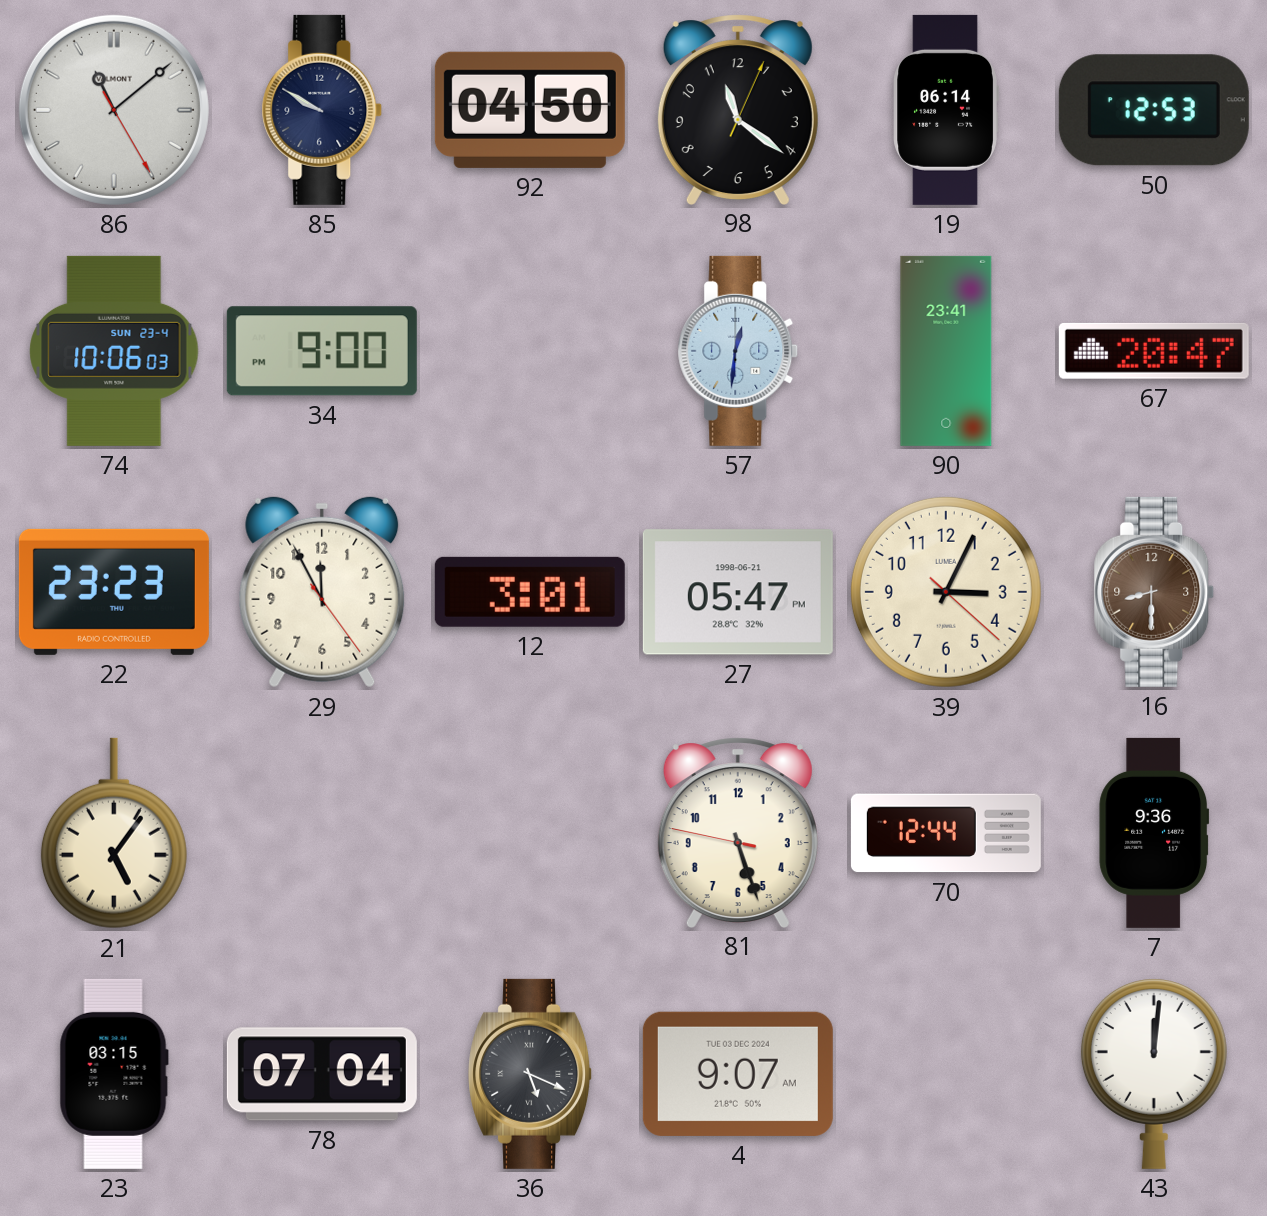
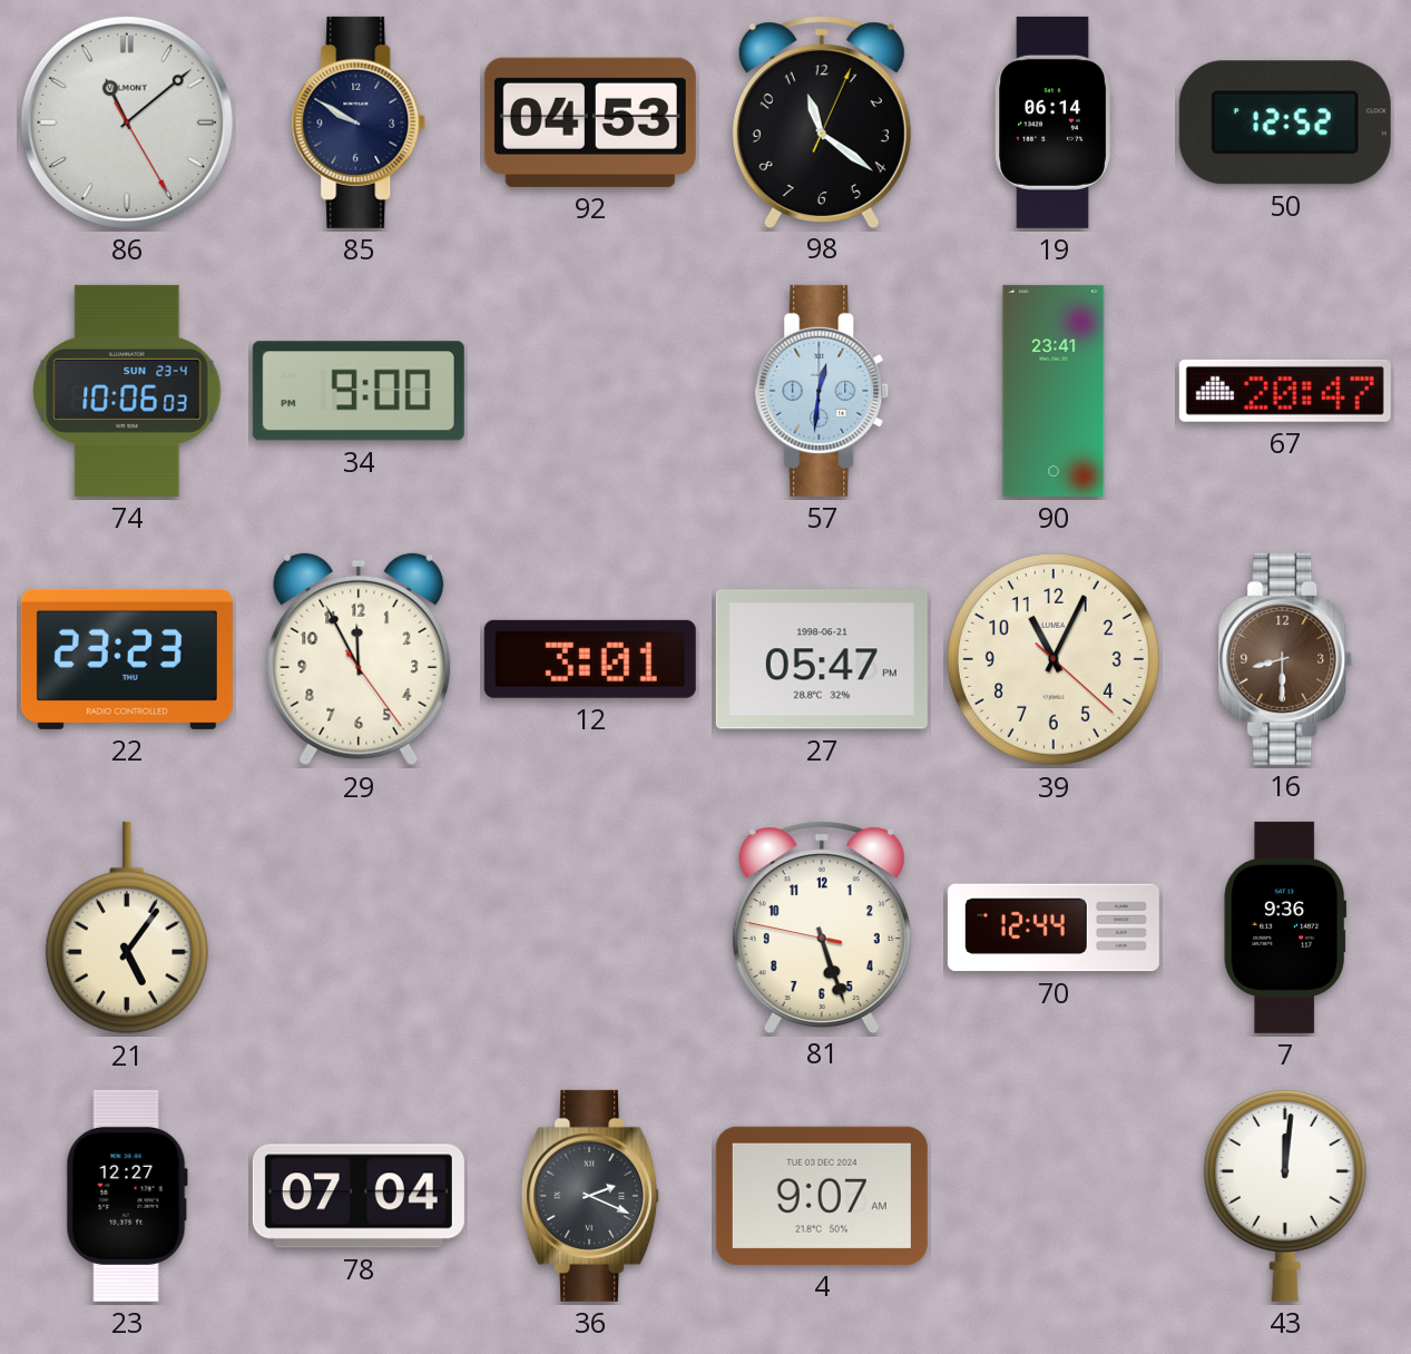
92: 04:50 -> 04:53
50: 12:53 -> 12:52
39: 3:04 -> 11:04
23: 03:15 -> 12:27
36: 5:19 -> 2:19
